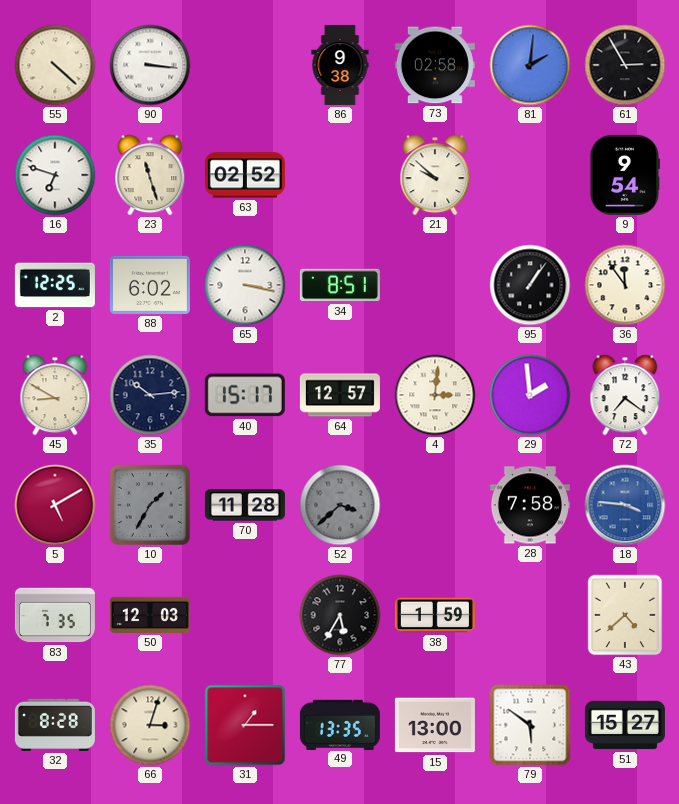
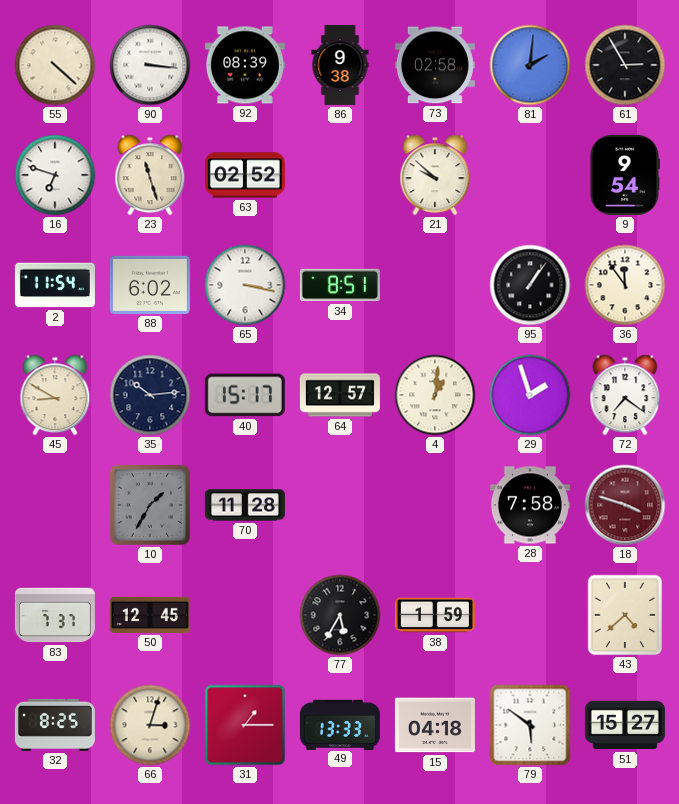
92: none -> 08:39
2: 12:25 -> 11:54
4: 3:01 -> 1:01
29: 1:59 -> 1:57
5: 5:10 -> none
52: 3:38 -> none
18: 3:46 -> 3:48
18 dial: blue -> burgundy
83: 7:35 -> 7:37
50: 12:03 -> 12:45
32: 8:28 -> 8:25
49: 13:35 -> 13:33
15: 13:00 -> 04:18
